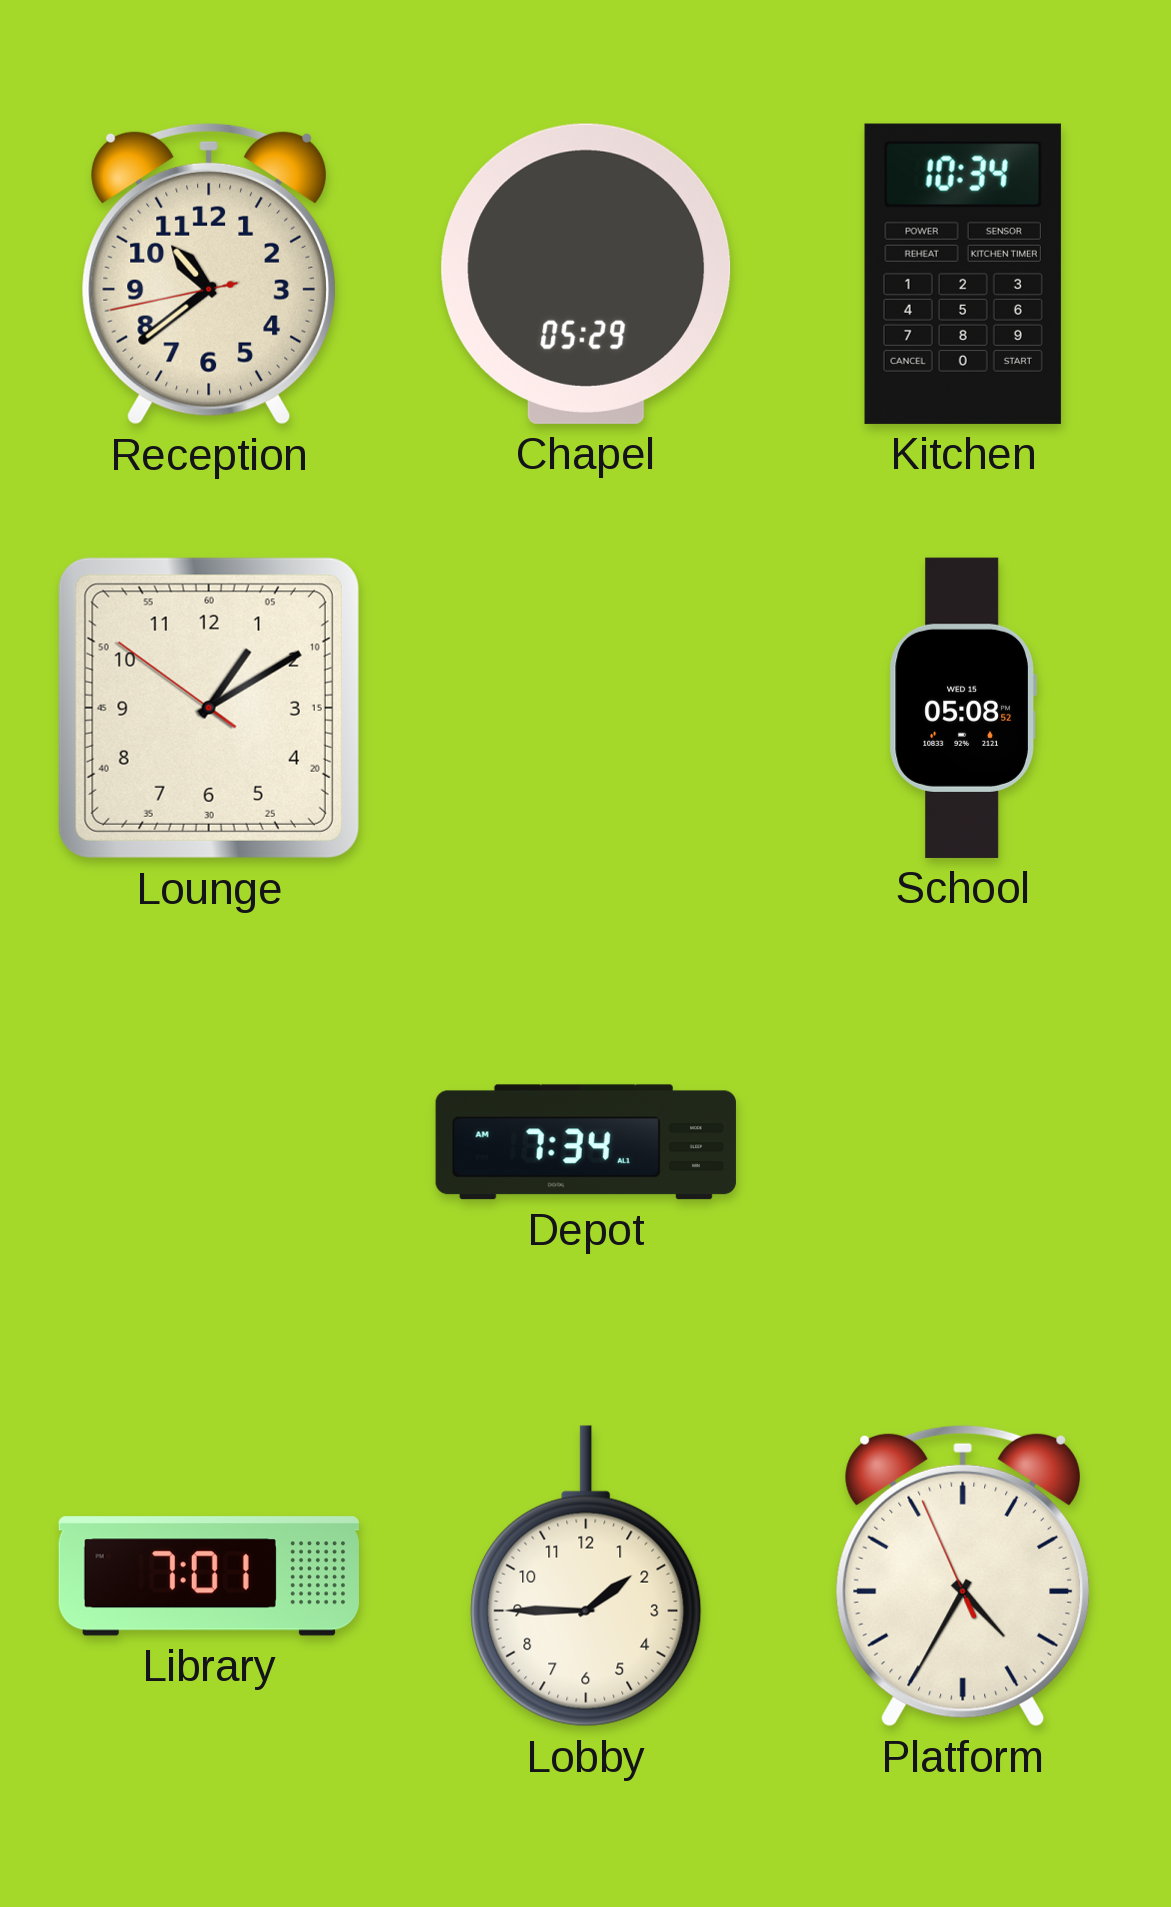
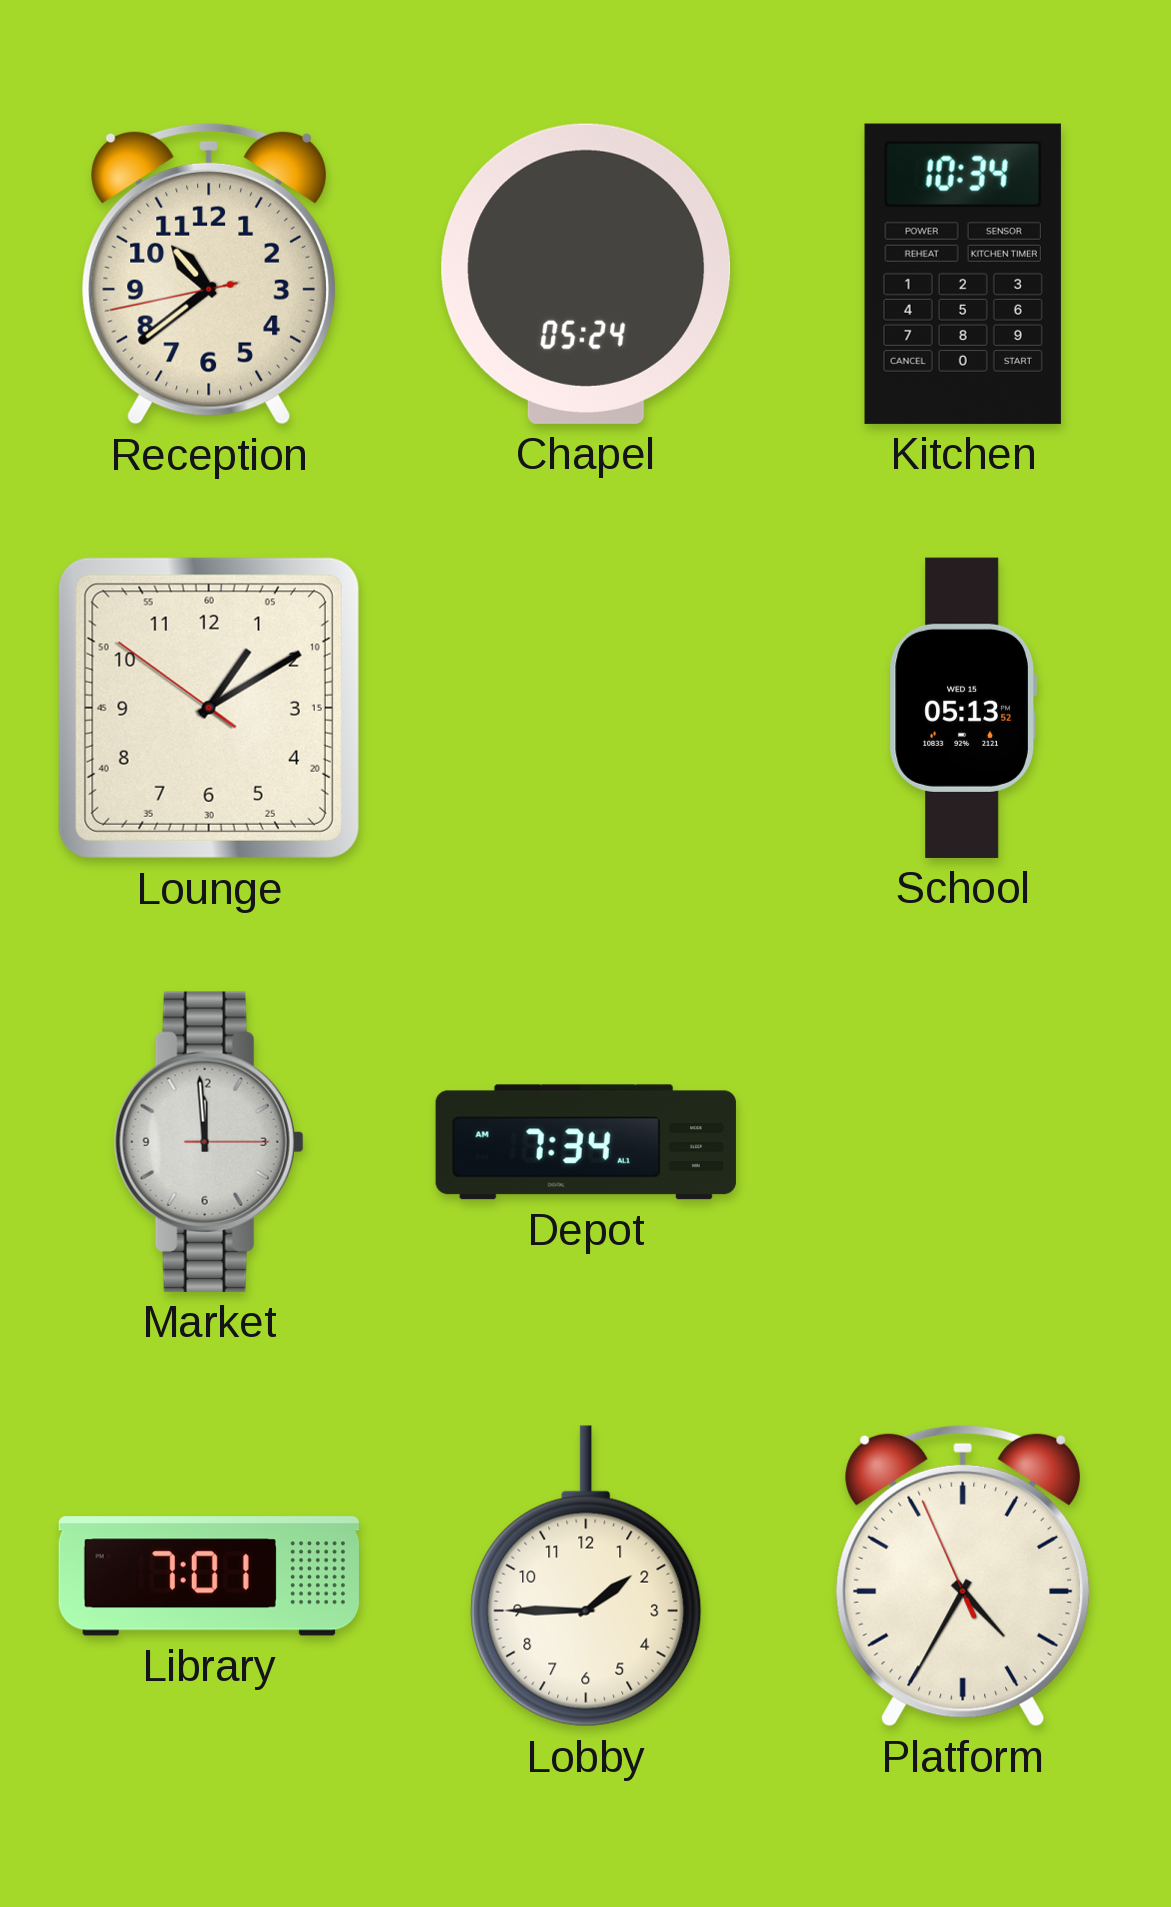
Chapel: 05:29 -> 05:24
School: 05:08 -> 05:13
Market: none -> 11:59
